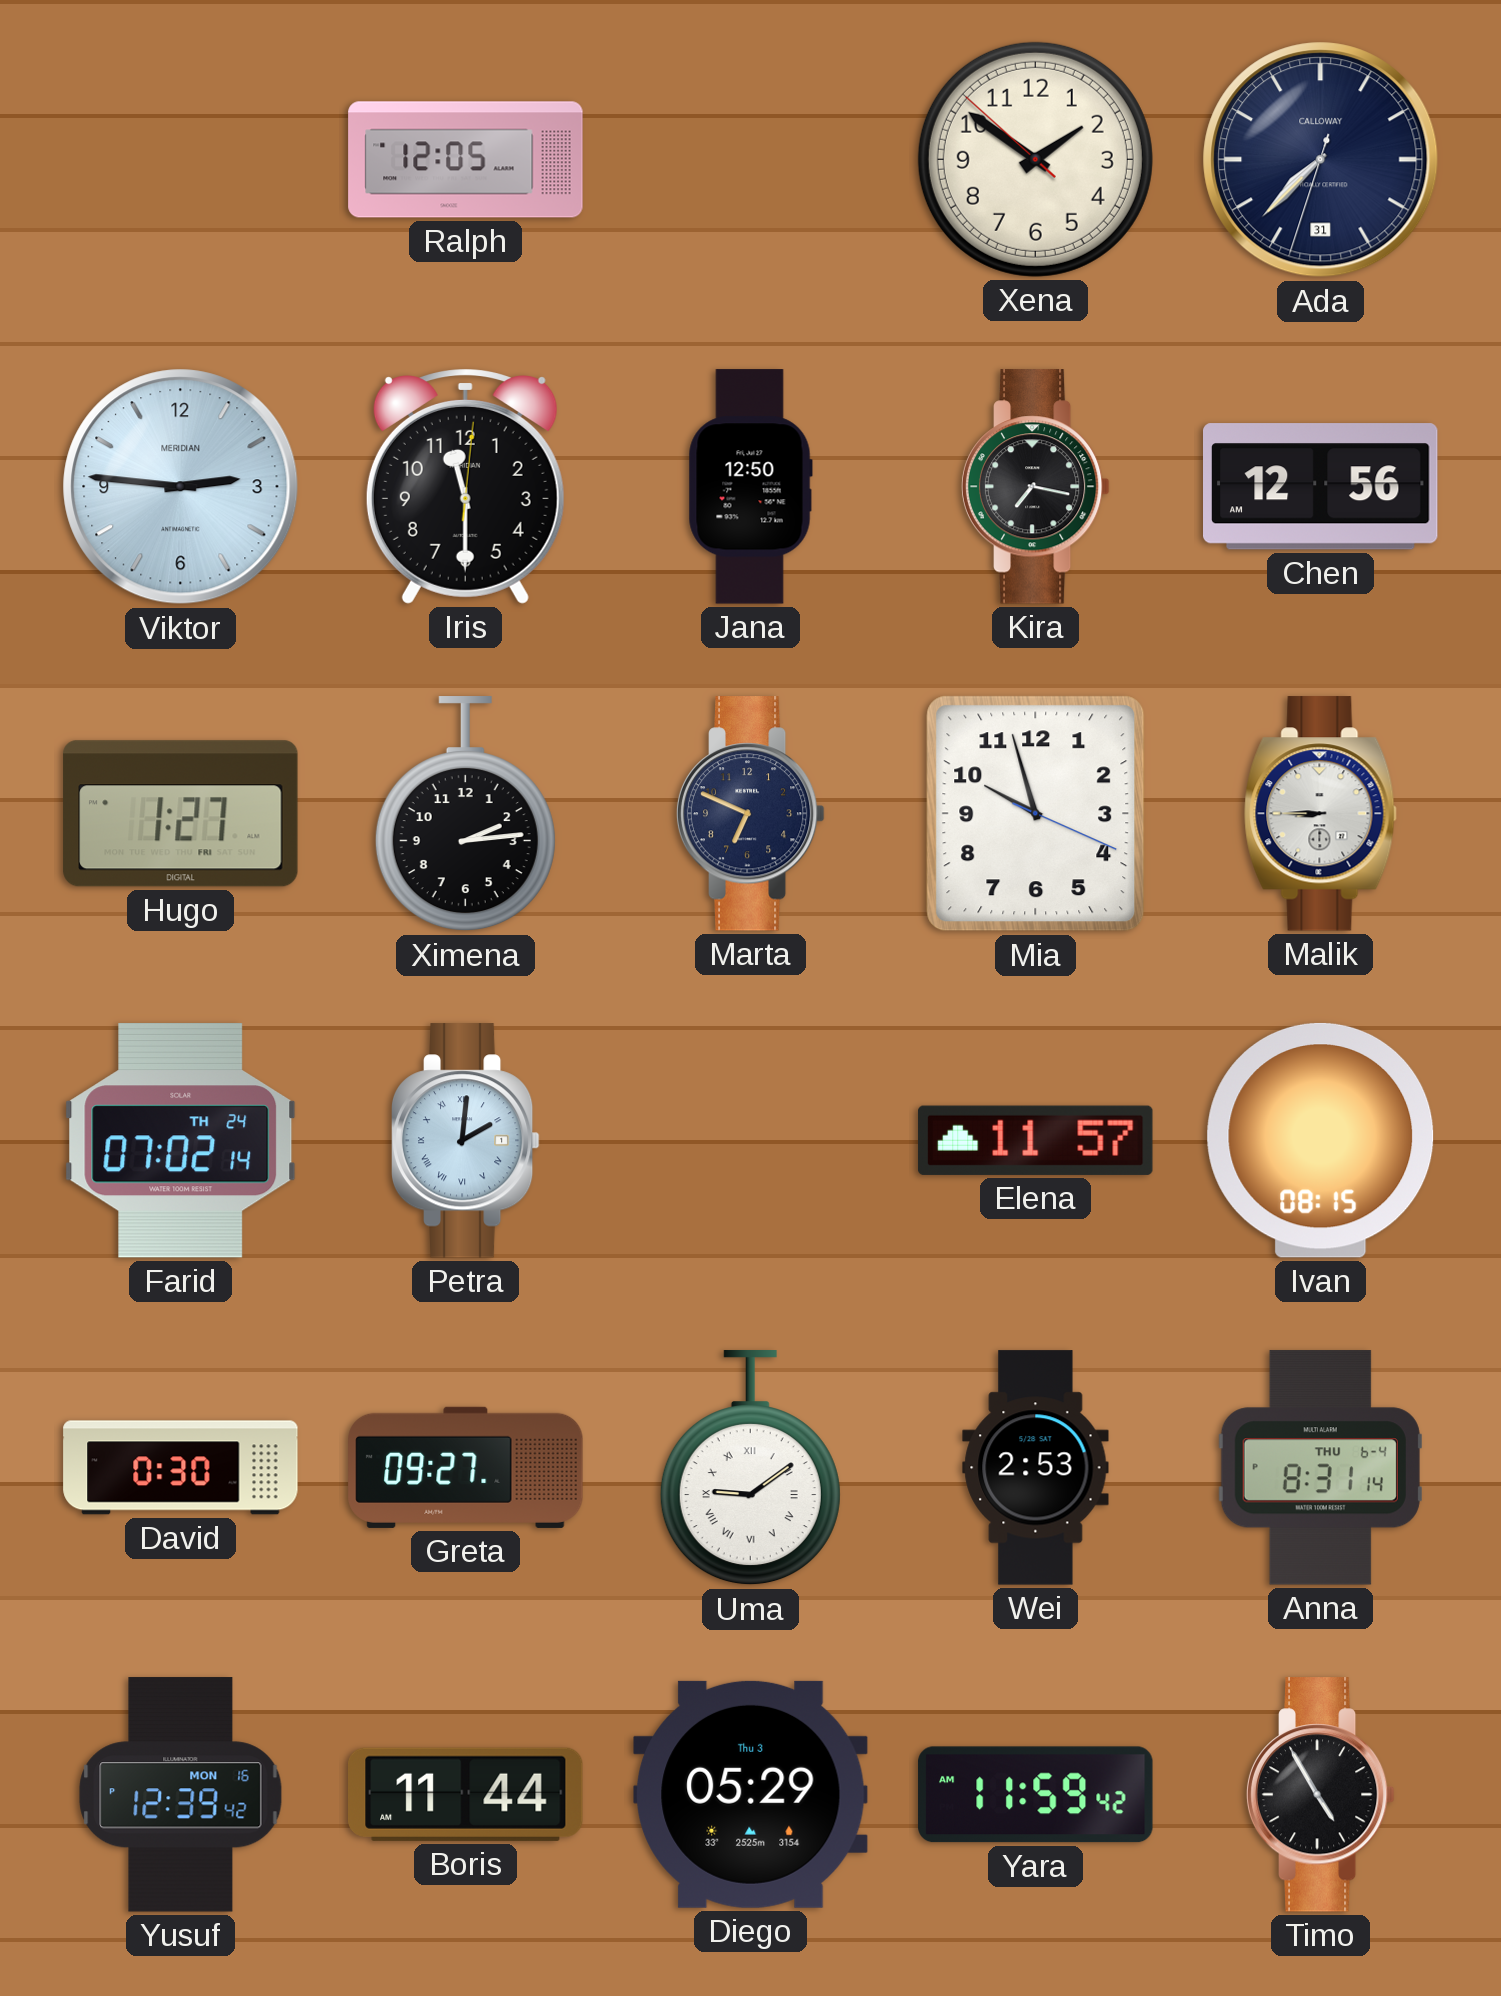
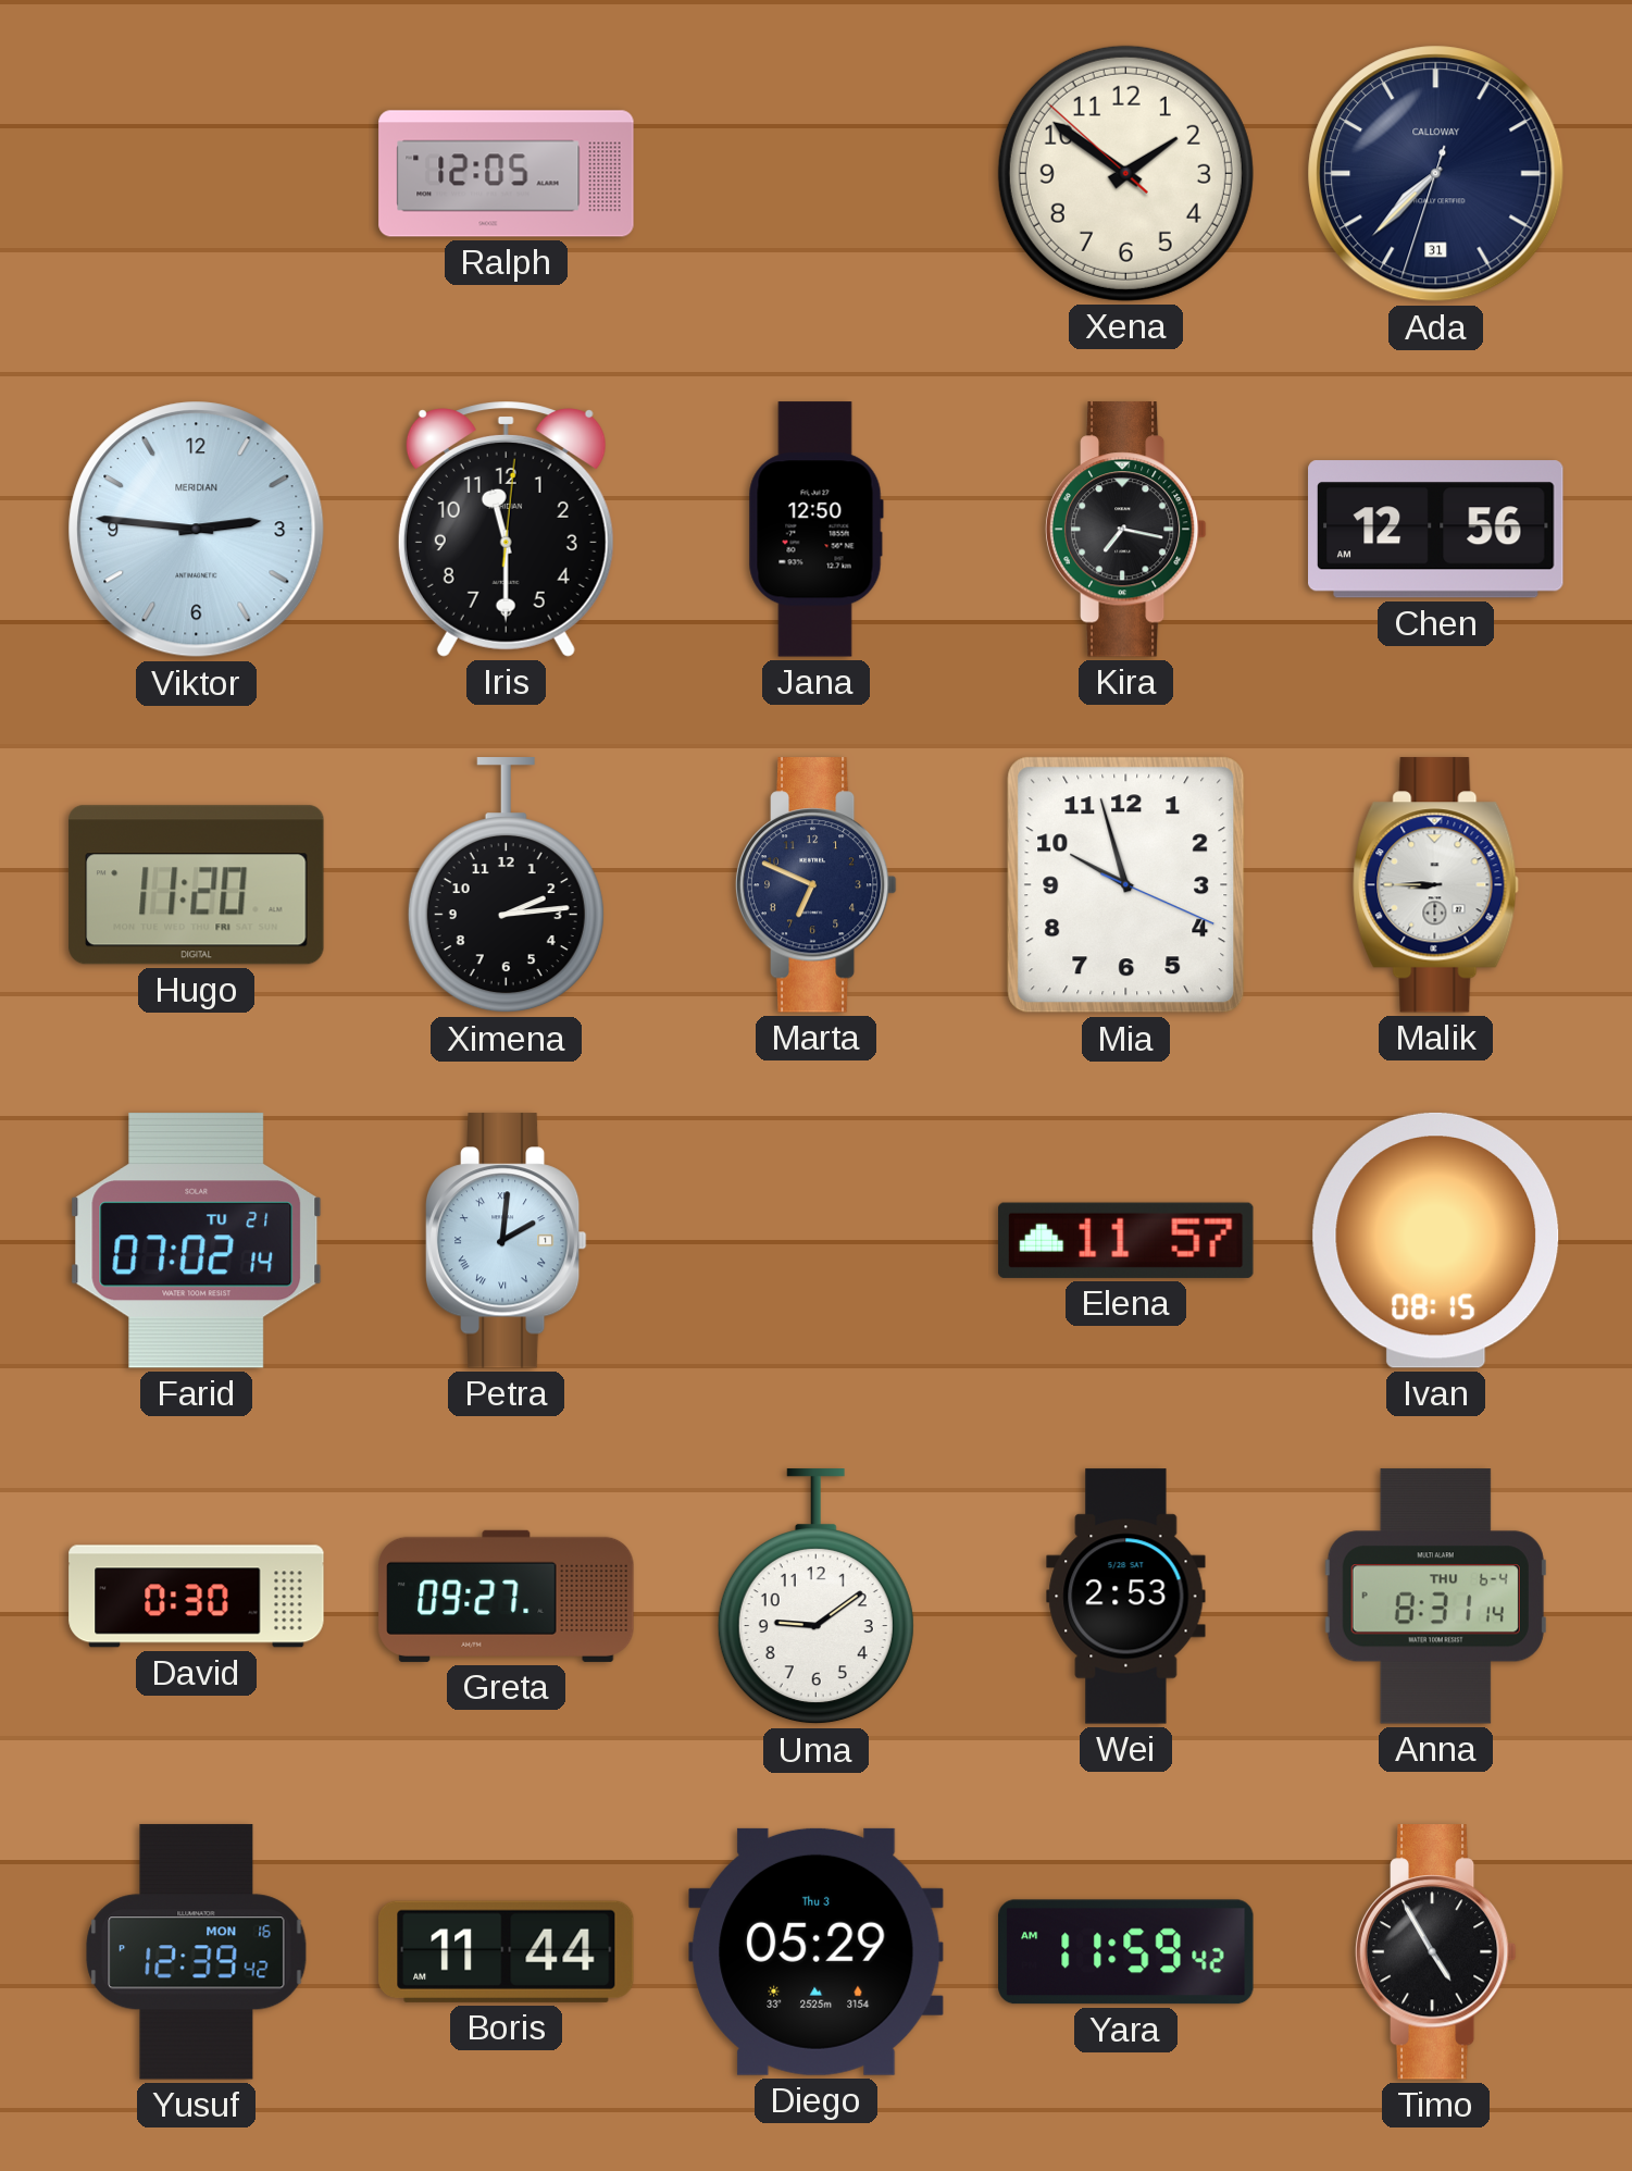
Hugo: 1:27 -> 11:20
Farid date: TH 24 -> TU 21
Uma numerals: Roman -> Arabic
